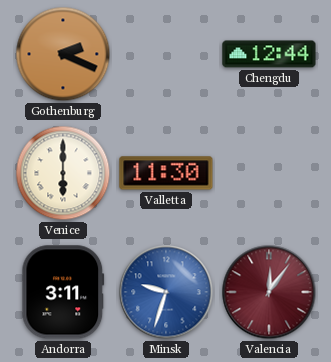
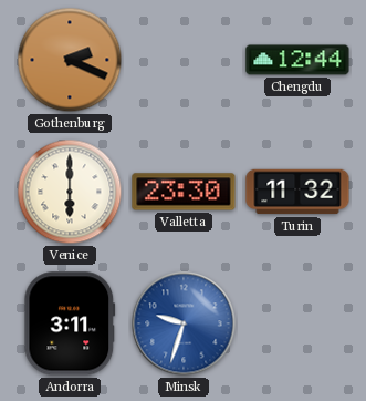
Valletta: 11:30 -> 23:30
Turin: none -> 11:32
Valencia: 12:06 -> none
